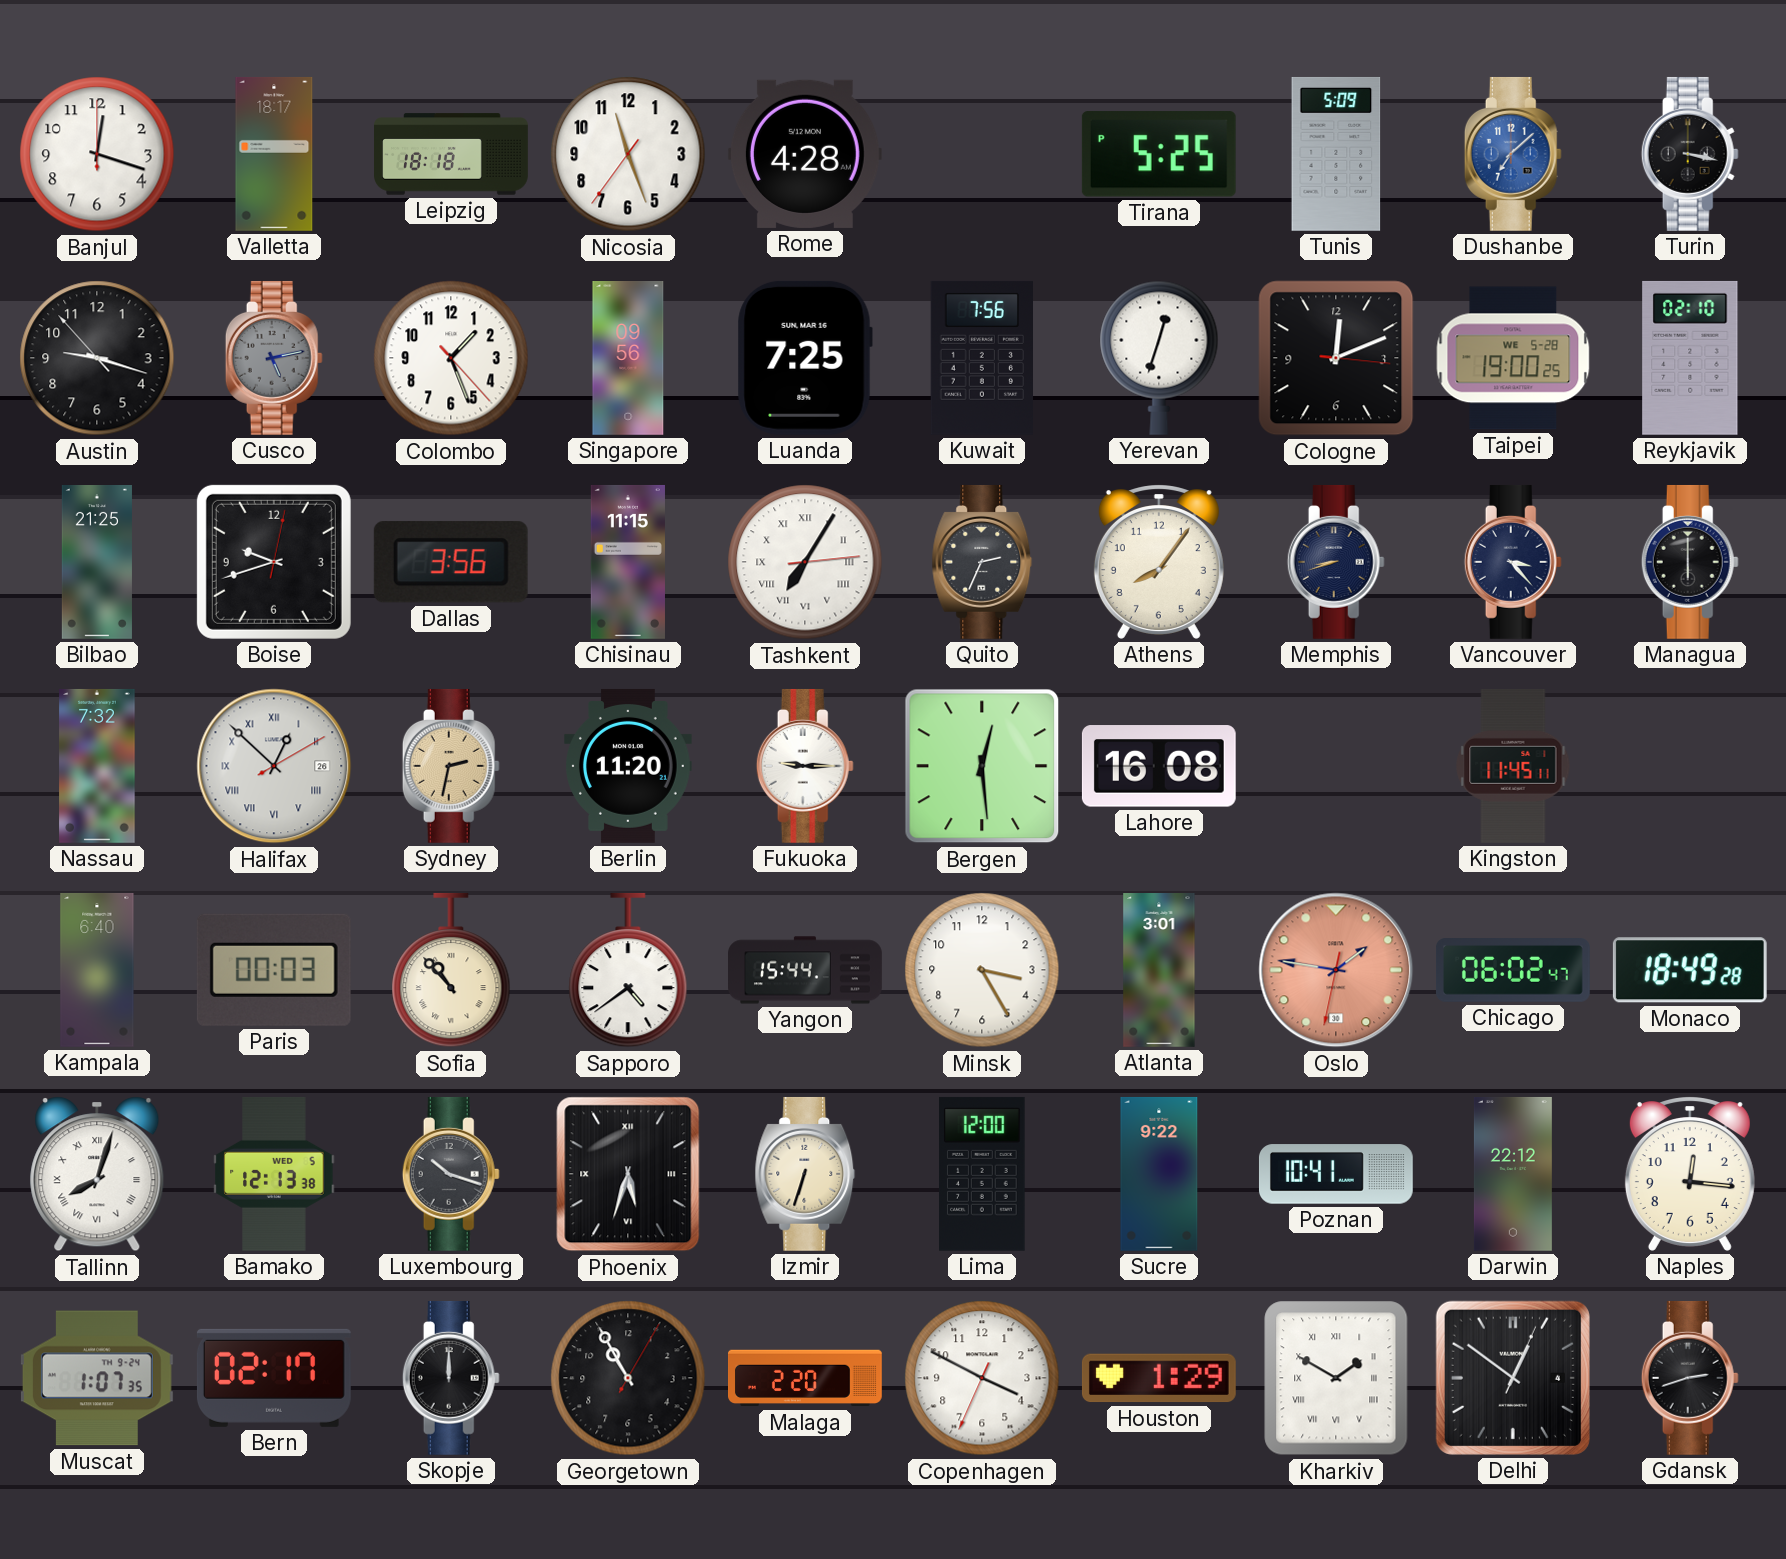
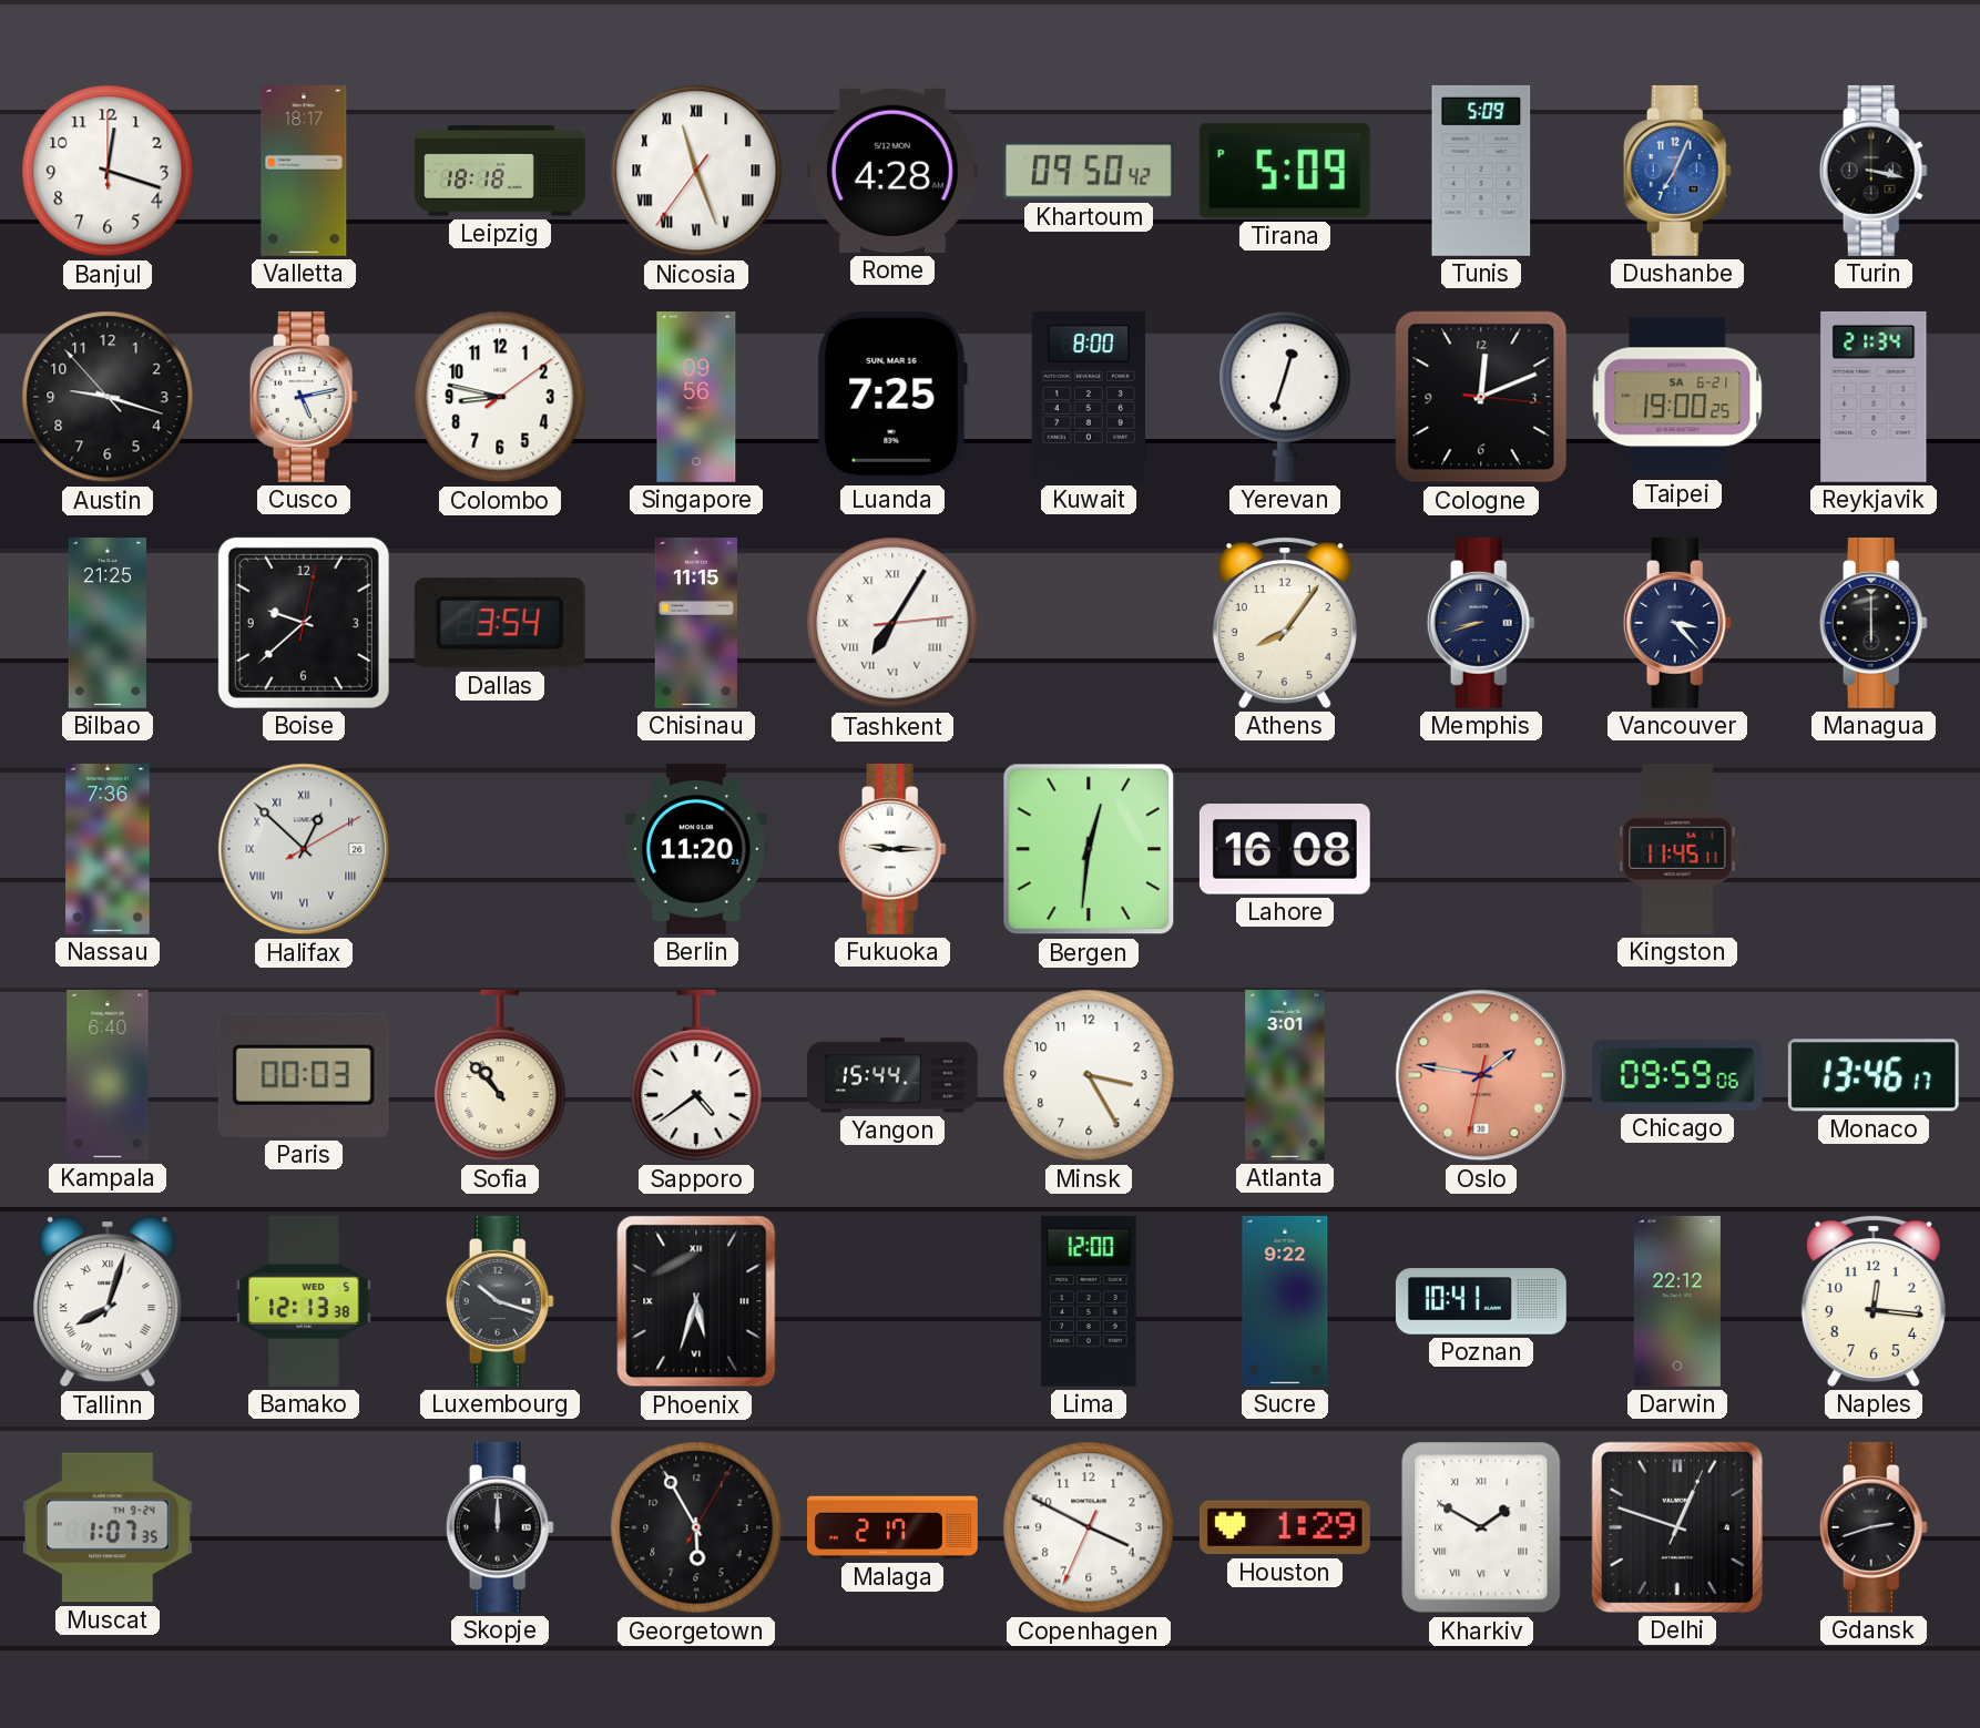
Nicosia numerals: Arabic -> Roman
Khartoum: none -> 09:50
Tirana: 5:25 -> 5:09
Dushanbe: 7:08 -> 7:04
Cusco dial: grey -> white
Colombo: 1:26 -> 8:47
Kuwait: 7:56 -> 8:00
Taipei date: WE 5-28 -> SA 6-21
Reykjavik: 02:10 -> 21:34
Boise: 9:42 -> 9:38
Dallas: 3:56 -> 3:54
Quito: 2:34 -> none
Nassau: 7:32 -> 7:36
Sydney: 2:32 -> none
Bergen: 12:29 -> 12:31
Chicago: 06:02 -> 09:59
Monaco: 18:49 -> 13:46
Izmir: 6:33 -> none
Bern: 02:17 -> none
Georgetown: 10:55 -> 5:55
Malaga: 2:20 -> 2:17
Delhi: 12:51 -> 12:48
